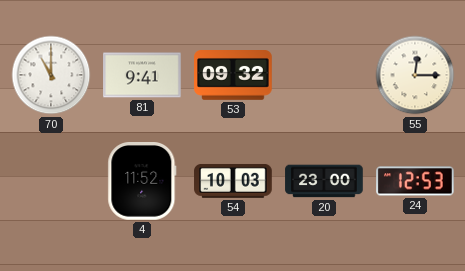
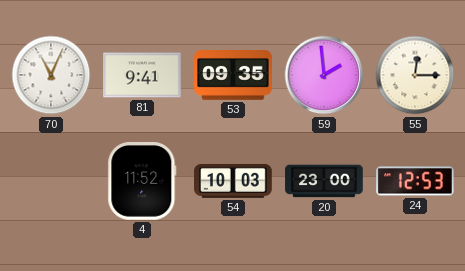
70: 11:00 -> 11:04
53: 09:32 -> 09:35
59: none -> 1:59
